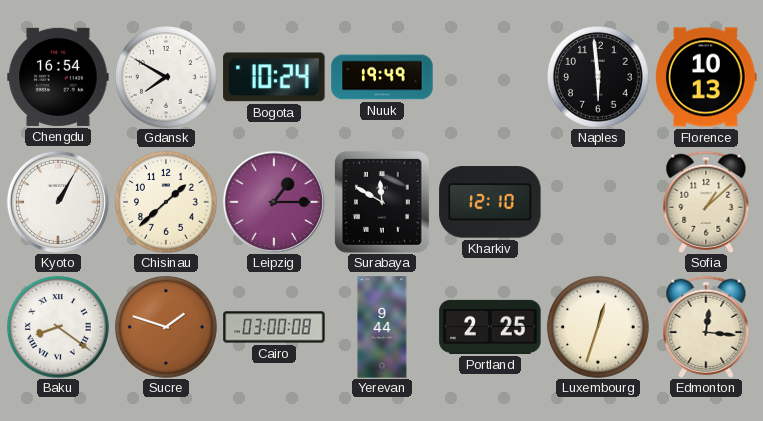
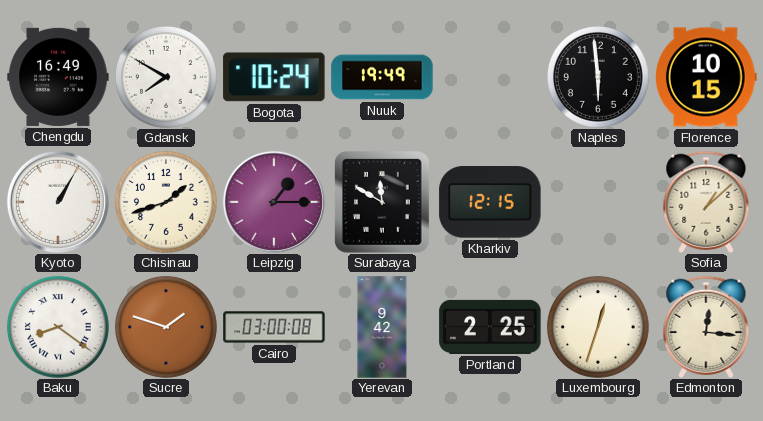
Chengdu: 16:54 -> 16:49
Florence: 10:13 -> 10:15
Chisinau: 1:38 -> 1:42
Kharkiv: 12:10 -> 12:15
Yerevan: 9:44 -> 9:42
